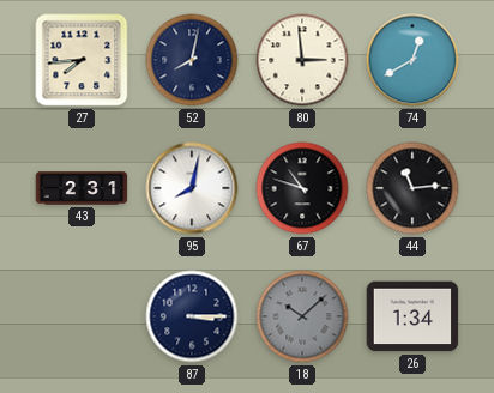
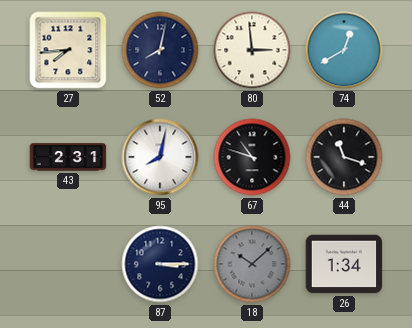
44: 11:14 -> 11:18
